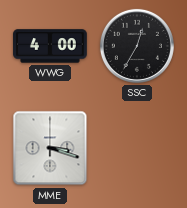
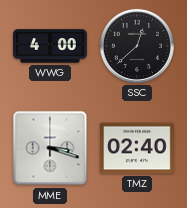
SSC: 12:35 -> 12:38
TMZ: none -> 02:40
